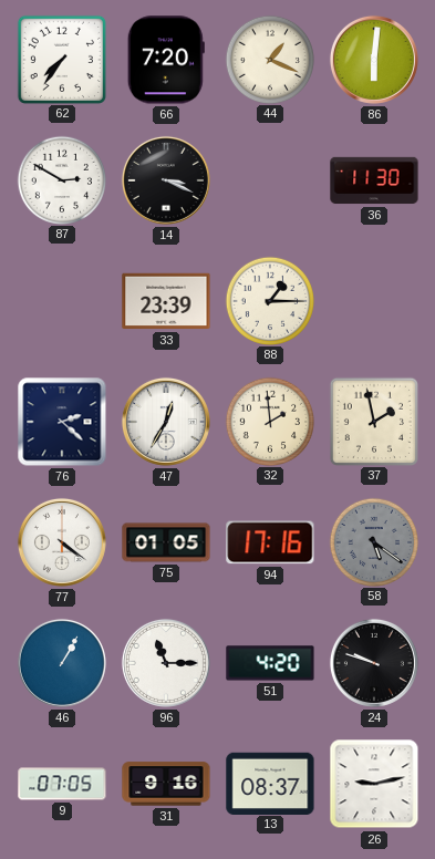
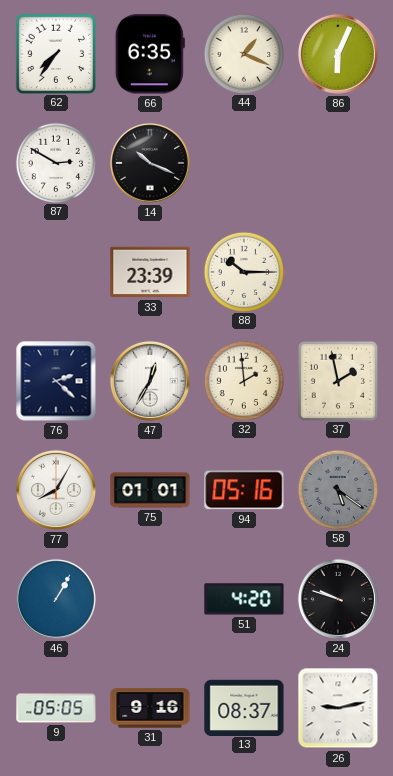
66: 7:20 -> 6:35
86: 6:01 -> 6:04
14: 3:19 -> 10:19
36: 11:30 -> none
88: 1:15 -> 10:15
77: 4:21 -> 8:05
75: 01:05 -> 01:01
94: 17:16 -> 05:16
96: 11:15 -> none
9: 07:05 -> 05:05
